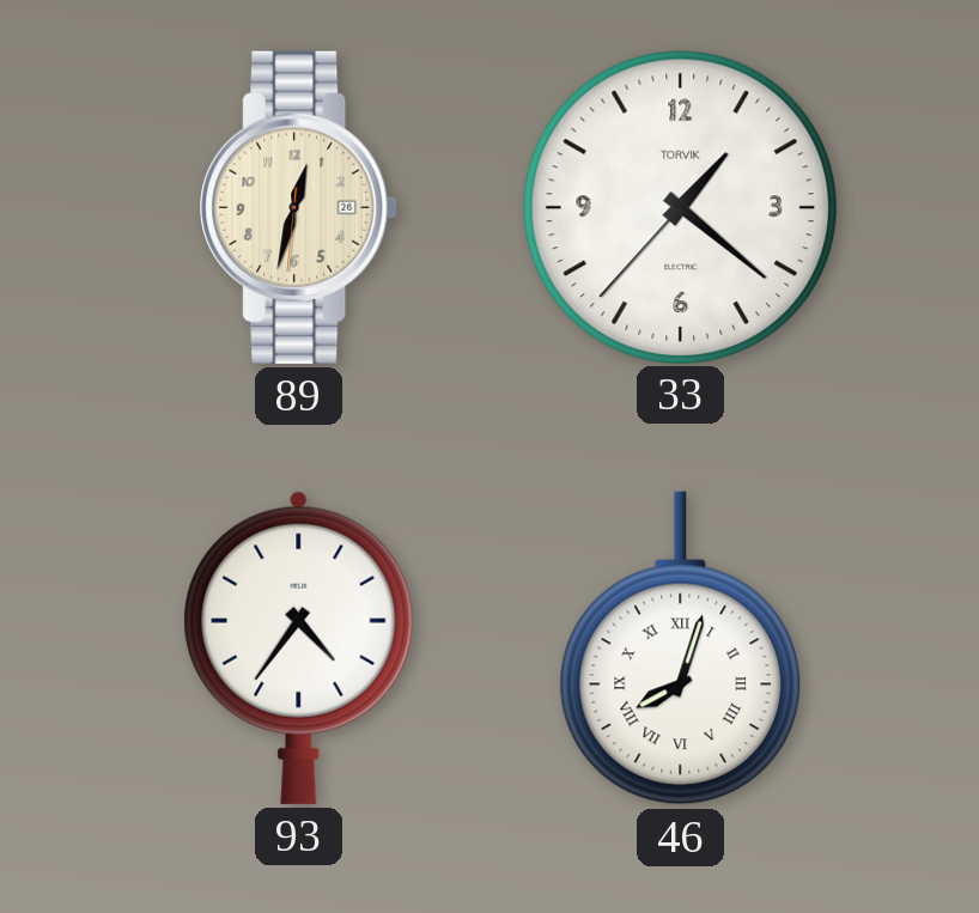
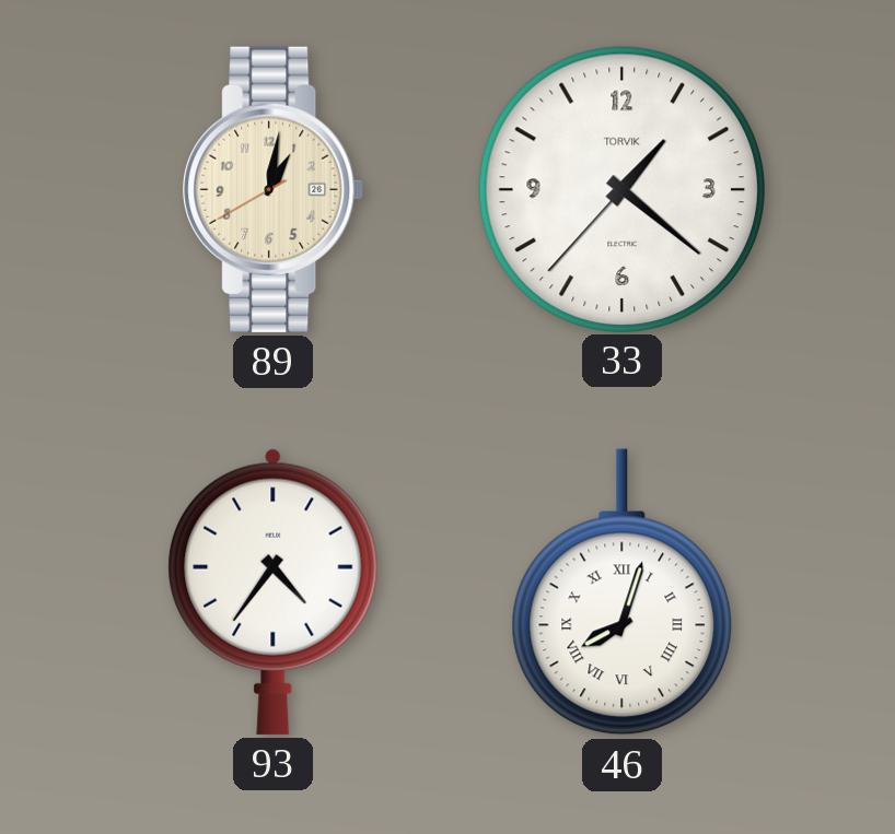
89: 12:32 -> 1:01
